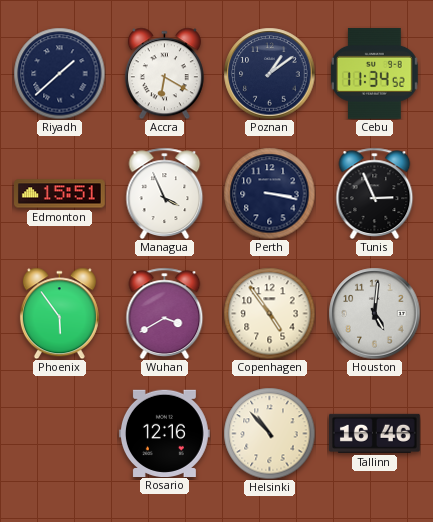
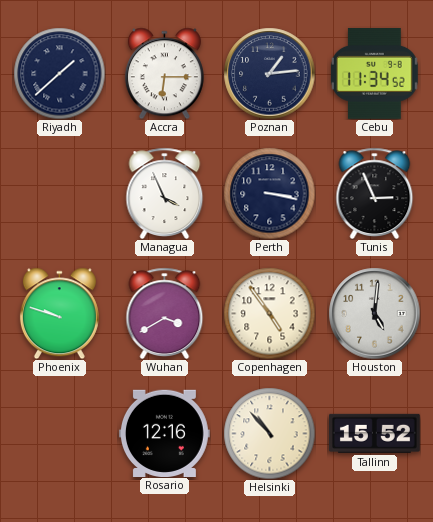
Accra: 6:20 -> 6:15
Poznan: 1:09 -> 1:14
Edmonton: 15:51 -> none
Phoenix: 5:54 -> 9:48
Tallinn: 16:46 -> 15:52
